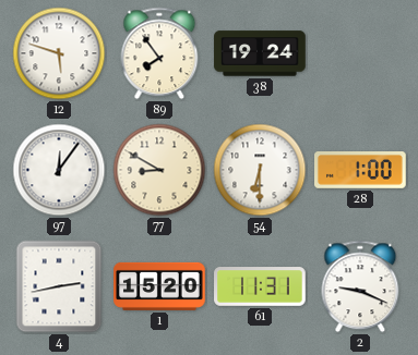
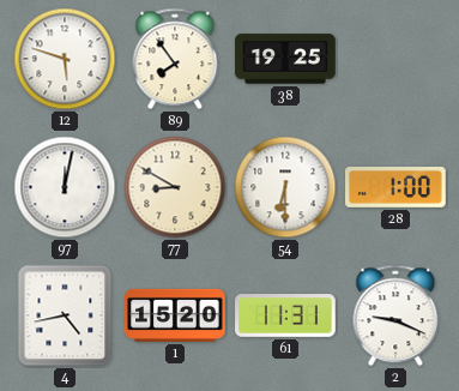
38: 19:24 -> 19:25
97: 12:06 -> 12:02
4: 2:43 -> 4:43
